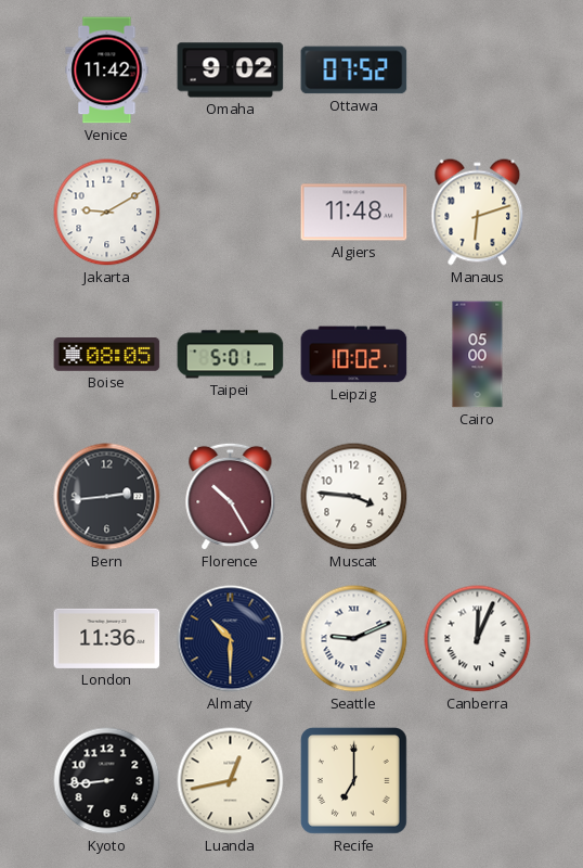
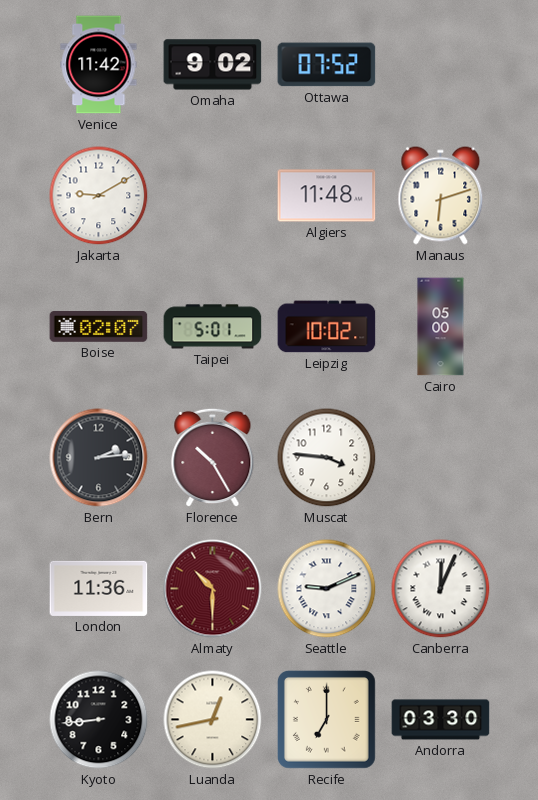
Boise: 08:05 -> 02:07
Bern: 2:44 -> 2:14
Almaty dial: navy -> burgundy
Andorra: none -> 03:30
